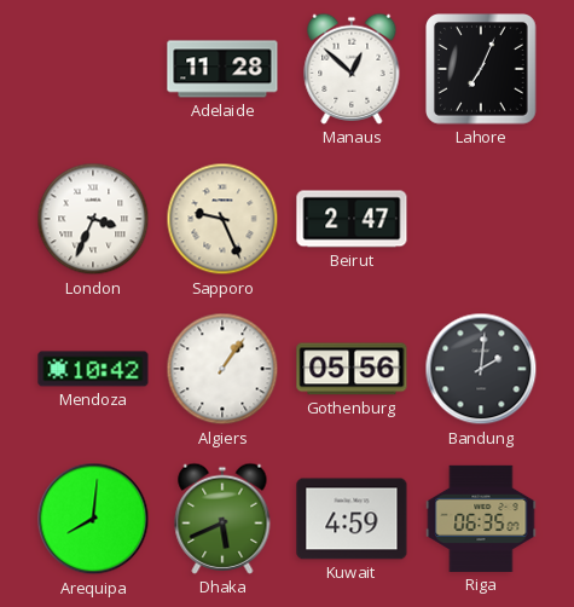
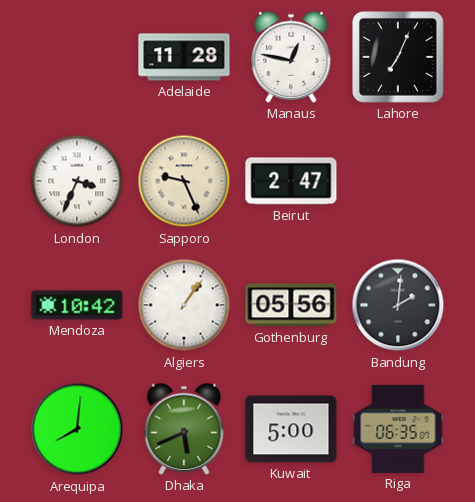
Manaus: 12:52 -> 12:47
Kuwait: 4:59 -> 5:00
